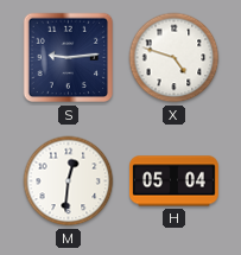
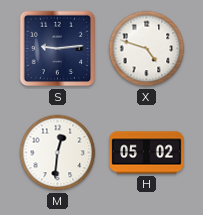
H: 05:04 -> 05:02
